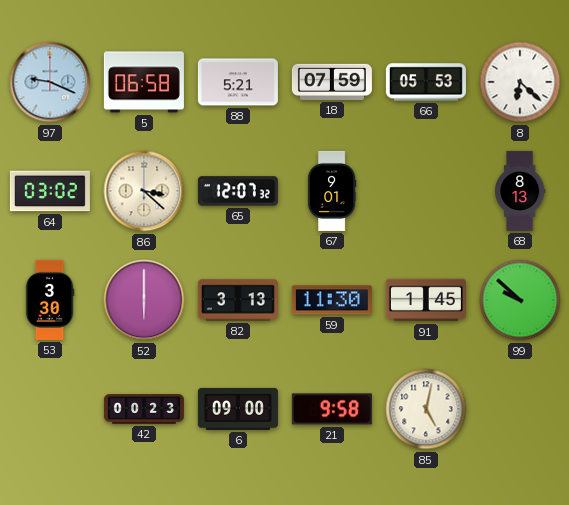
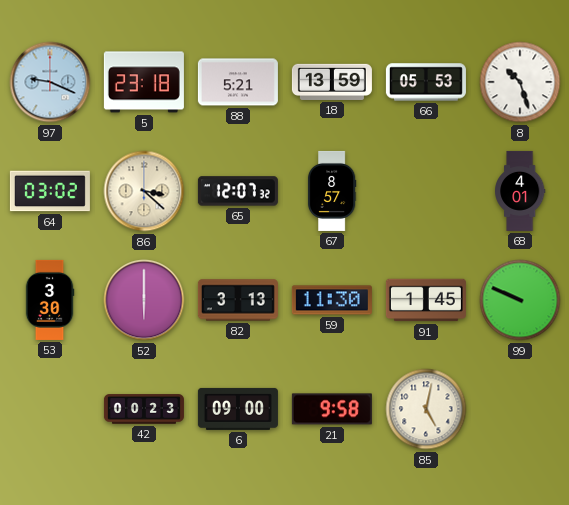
5: 06:58 -> 23:18
18: 07:59 -> 13:59
8: 6:22 -> 10:27
67: 9:01 -> 8:57
68: 8:13 -> 4:01
99: 9:52 -> 9:49
